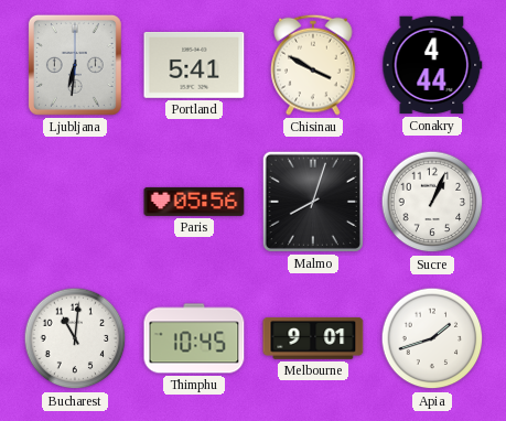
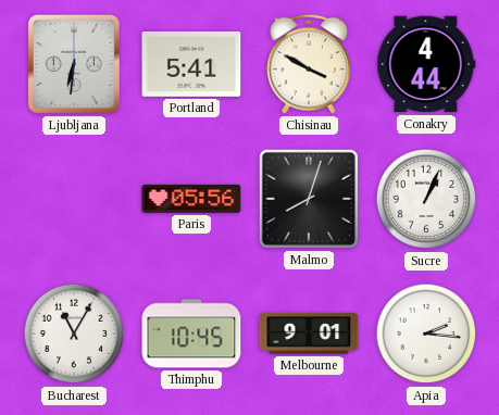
Bucharest: 11:01 -> 11:05
Apia: 1:42 -> 2:16
